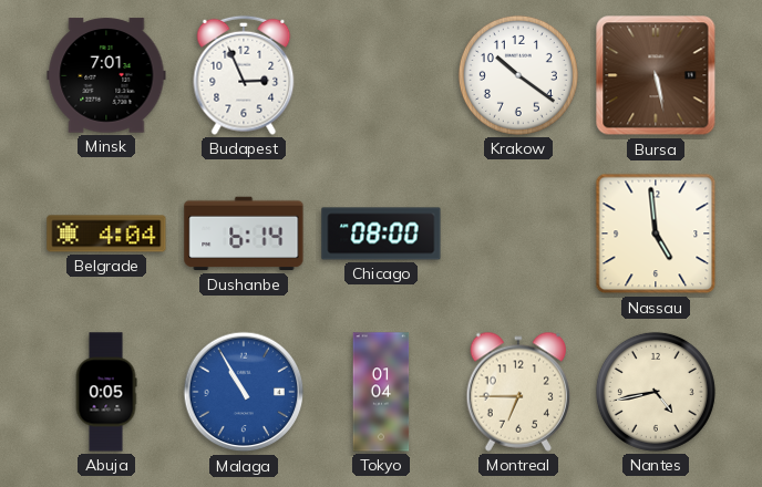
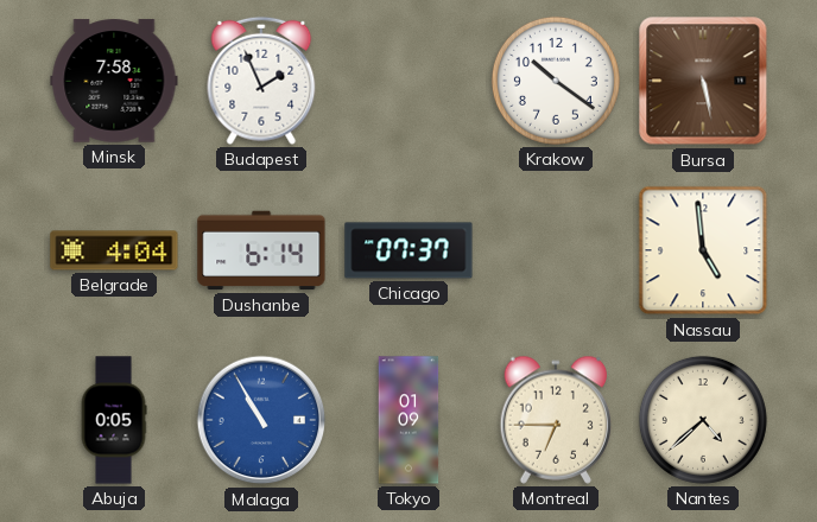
Minsk: 7:01 -> 7:58
Budapest: 2:56 -> 1:56
Chicago: 08:00 -> 07:37
Tokyo: 01:04 -> 01:09
Nantes: 4:43 -> 4:38
